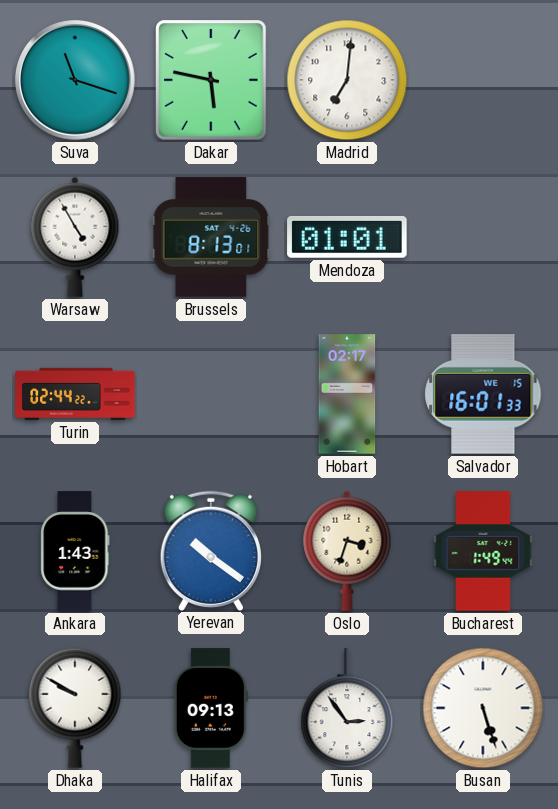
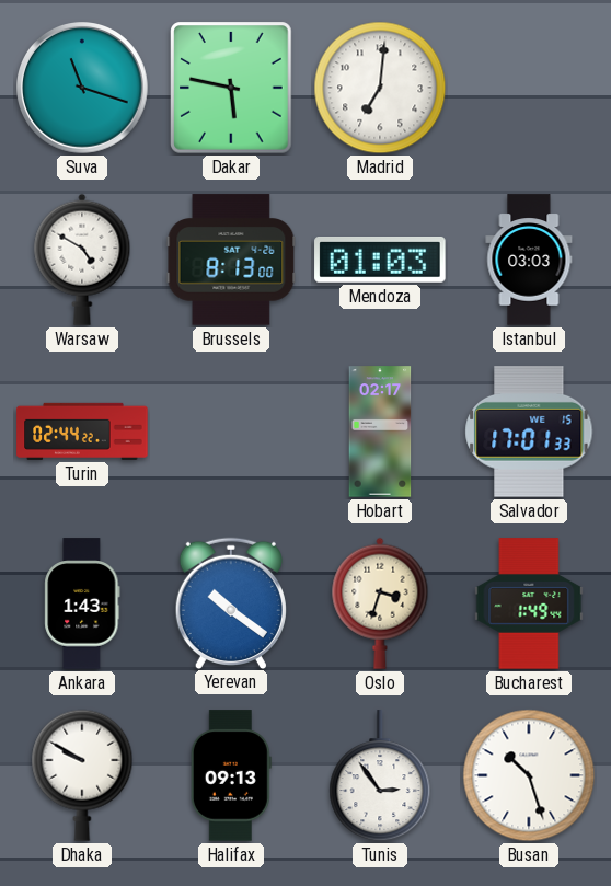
Warsaw: 4:55 -> 4:50
Brussels: 8:13:01 -> 8:13:00
Mendoza: 01:01 -> 01:03
Istanbul: none -> 03:03
Salvador: 16:01 -> 17:01
Busan: 5:27 -> 10:27
